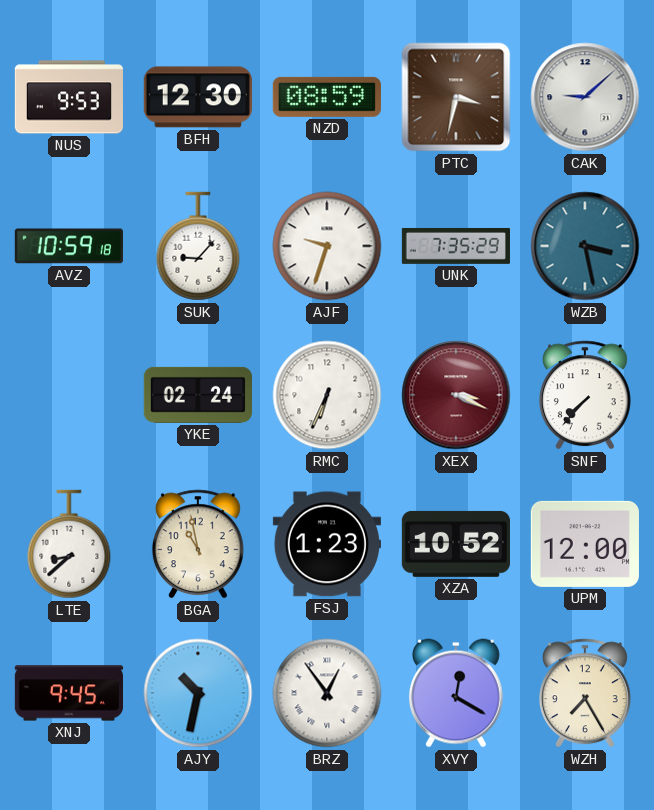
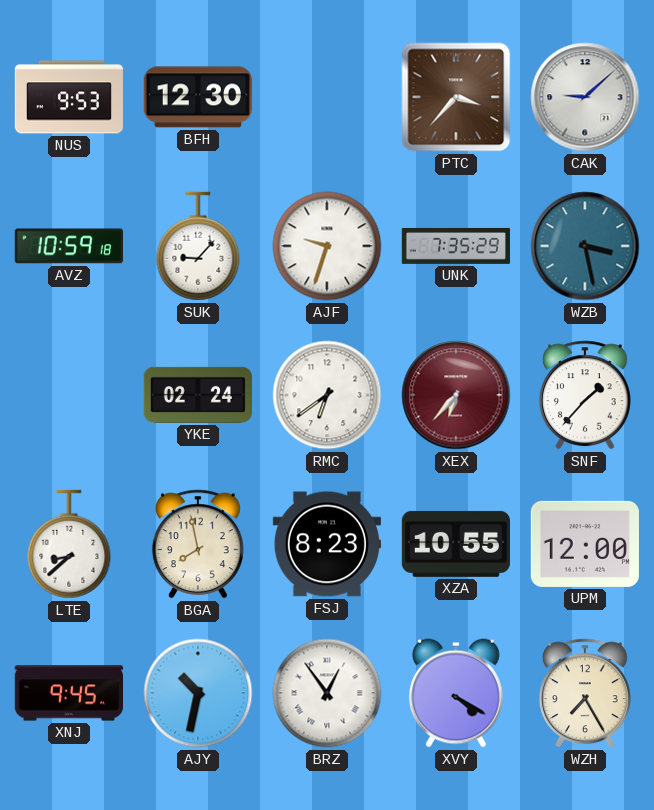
NZD: 08:59 -> none
PTC: 3:32 -> 3:37
RMC: 6:34 -> 6:39
XEX: 3:19 -> 6:37
SNF: 7:37 -> 1:37
BGA: 10:58 -> 7:58
FSJ: 1:23 -> 8:23
XZA: 10:52 -> 10:55
XVY: 12:20 -> 4:20
